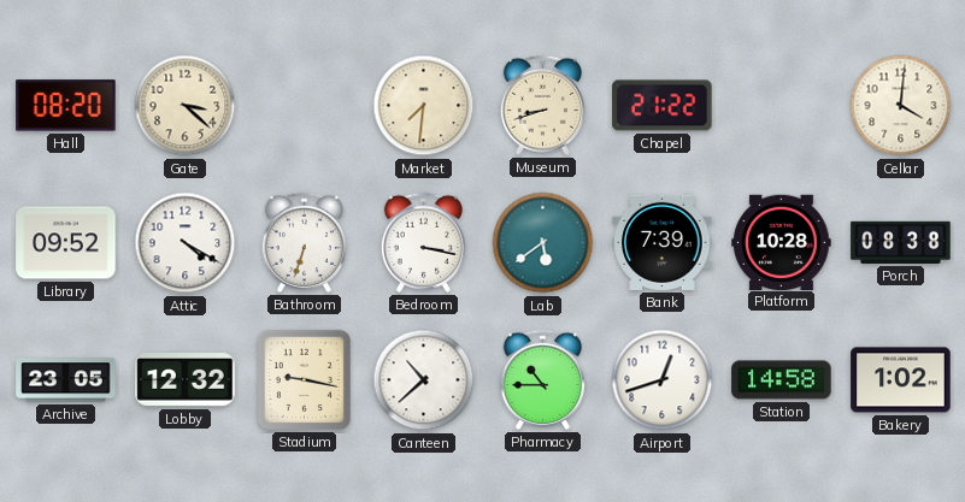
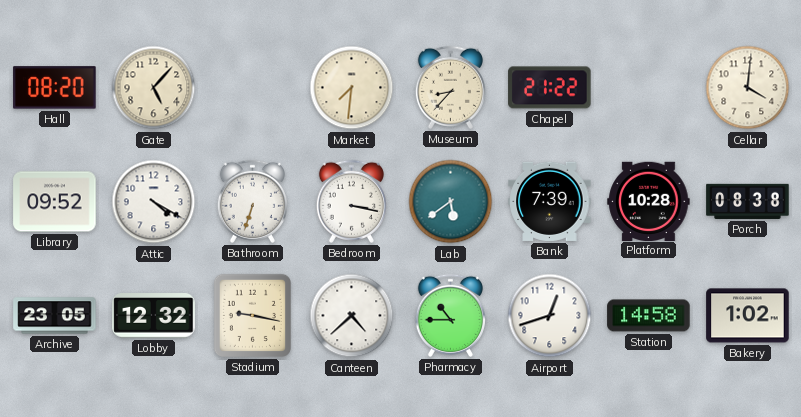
Gate: 3:22 -> 5:07
Museum: 8:42 -> 8:37
Canteen: 10:38 -> 4:38
